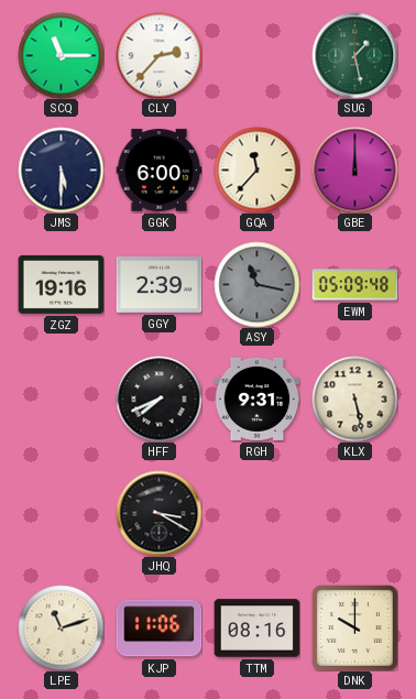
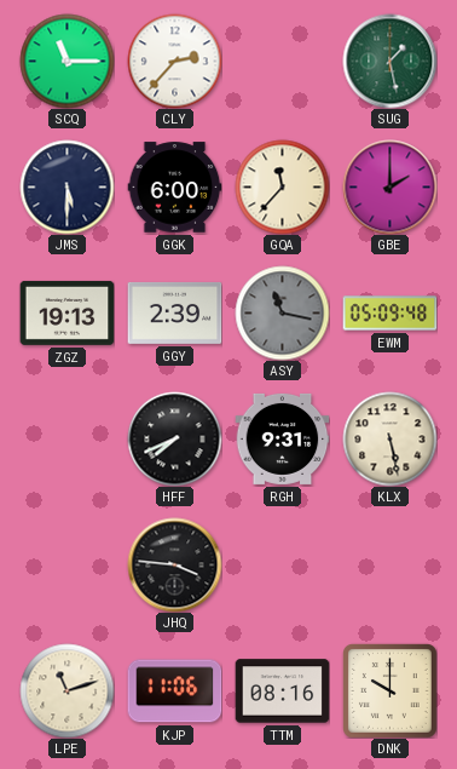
GBE: 12:00 -> 2:00
ZGZ: 19:16 -> 19:13
JHQ: 3:20 -> 3:46
